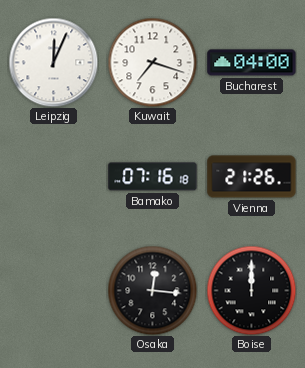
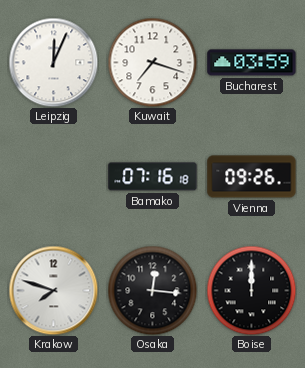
Bucharest: 04:00 -> 03:59
Vienna: 21:26 -> 09:26
Krakow: none -> 7:48
